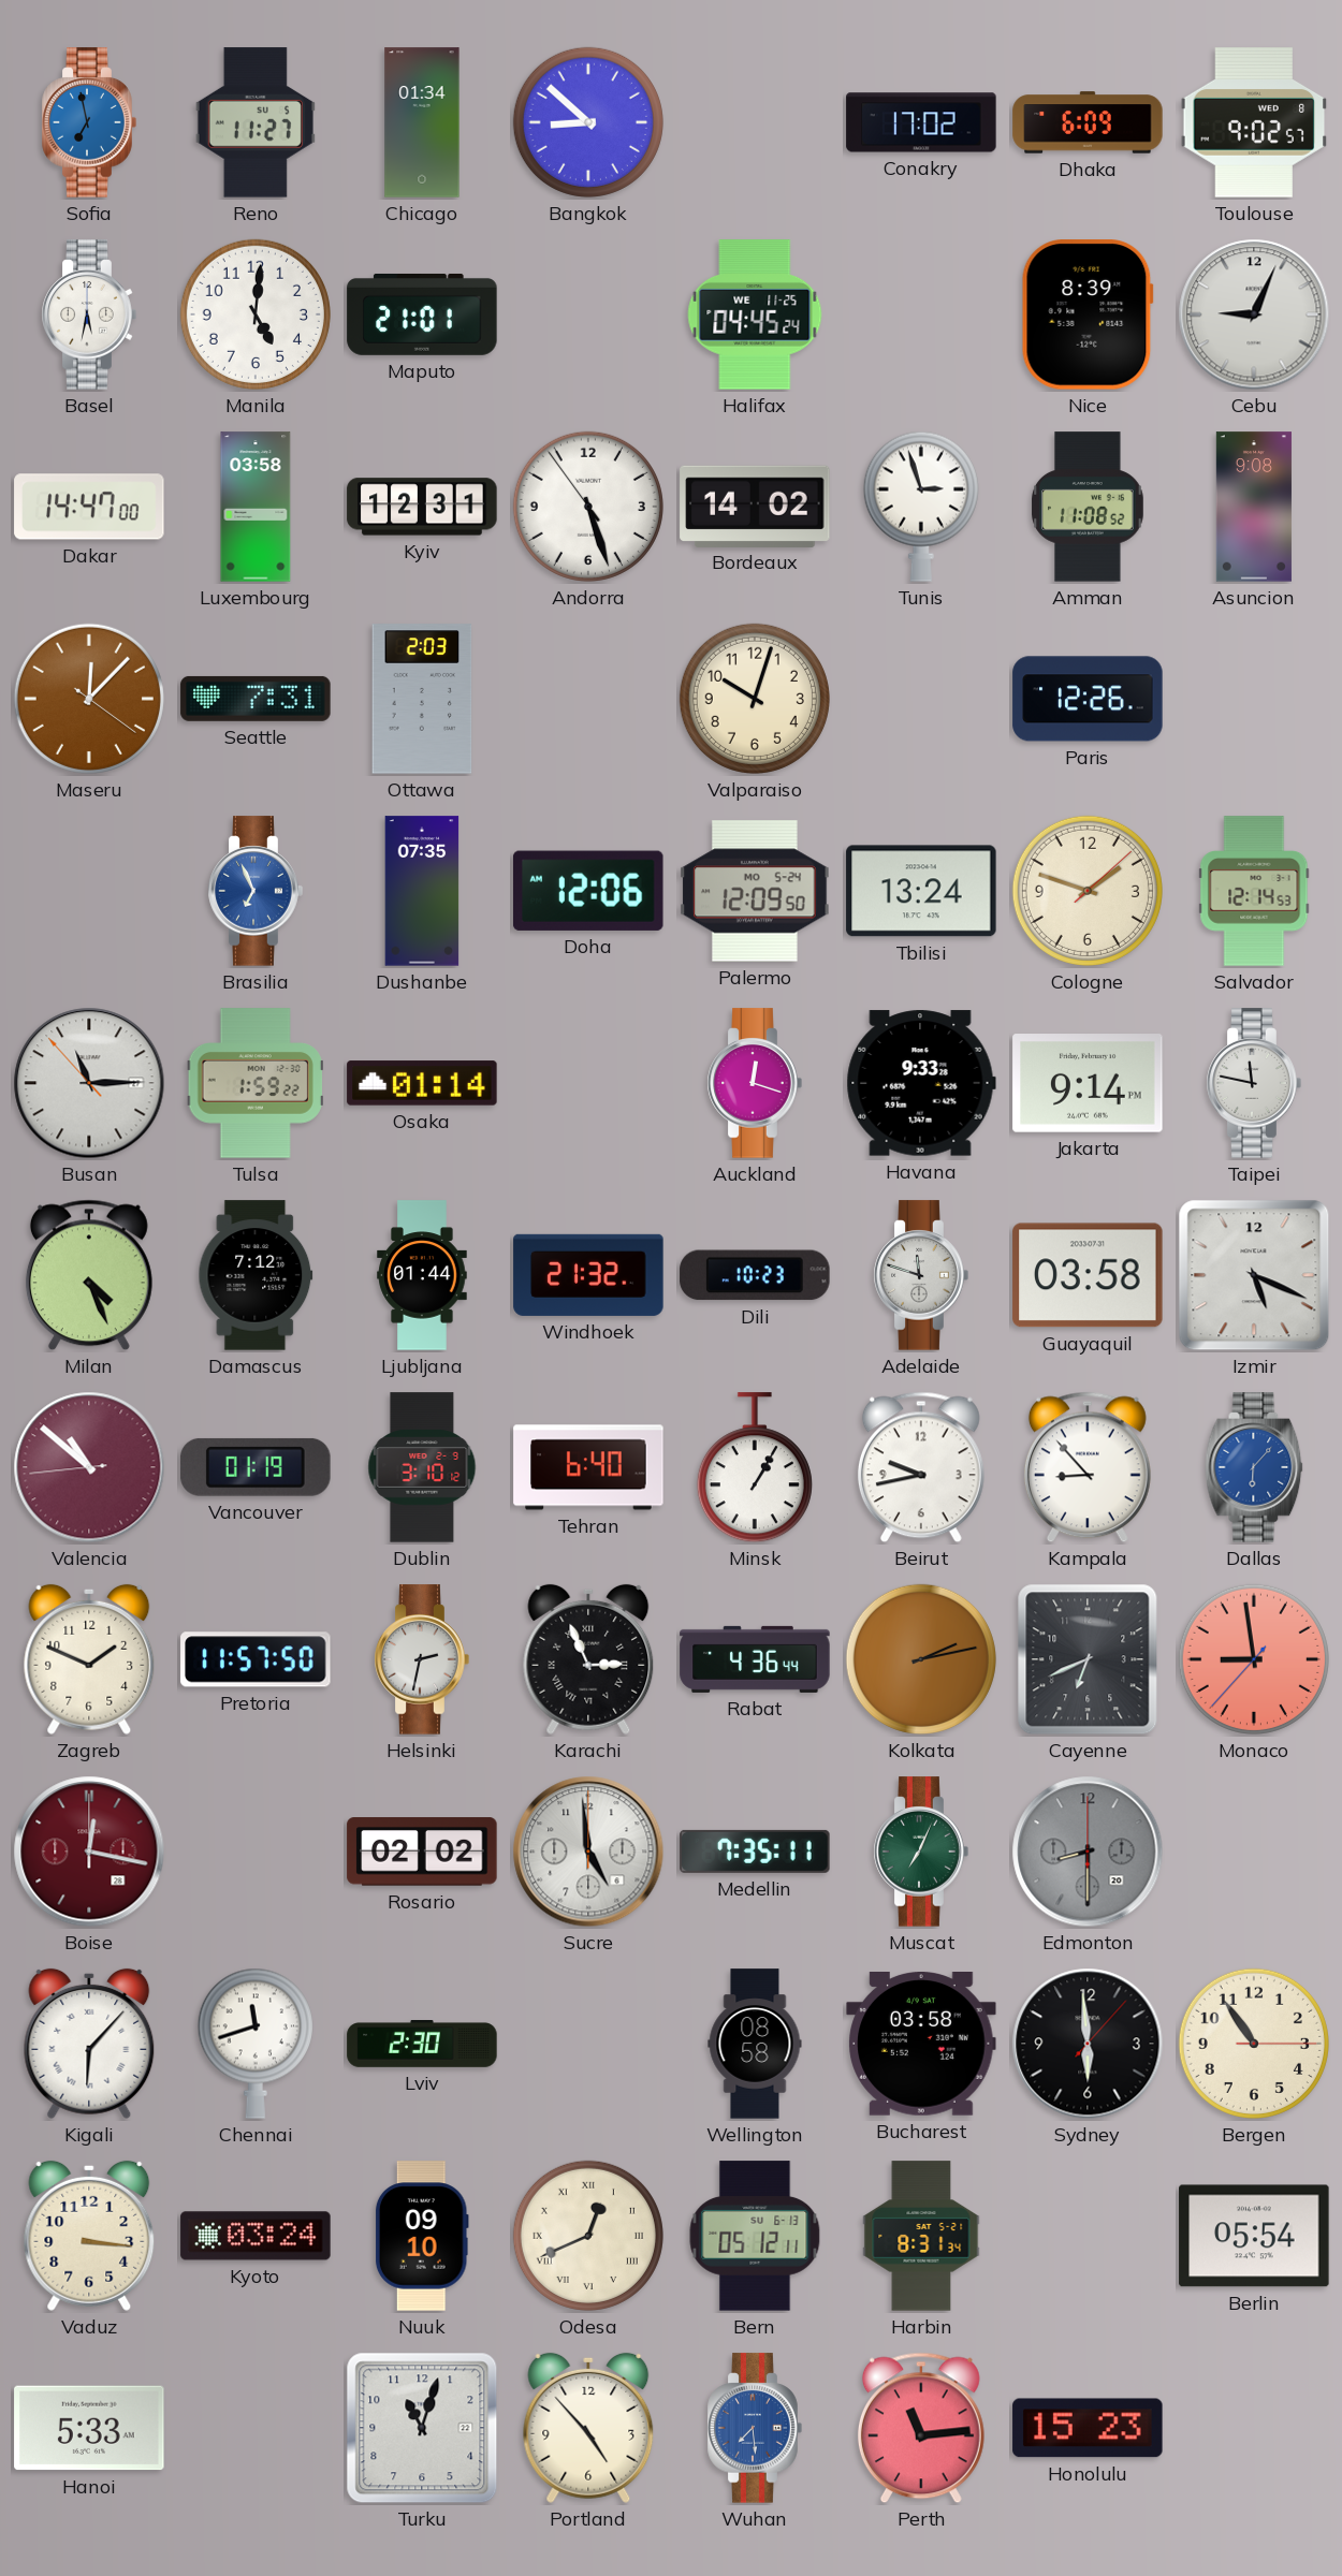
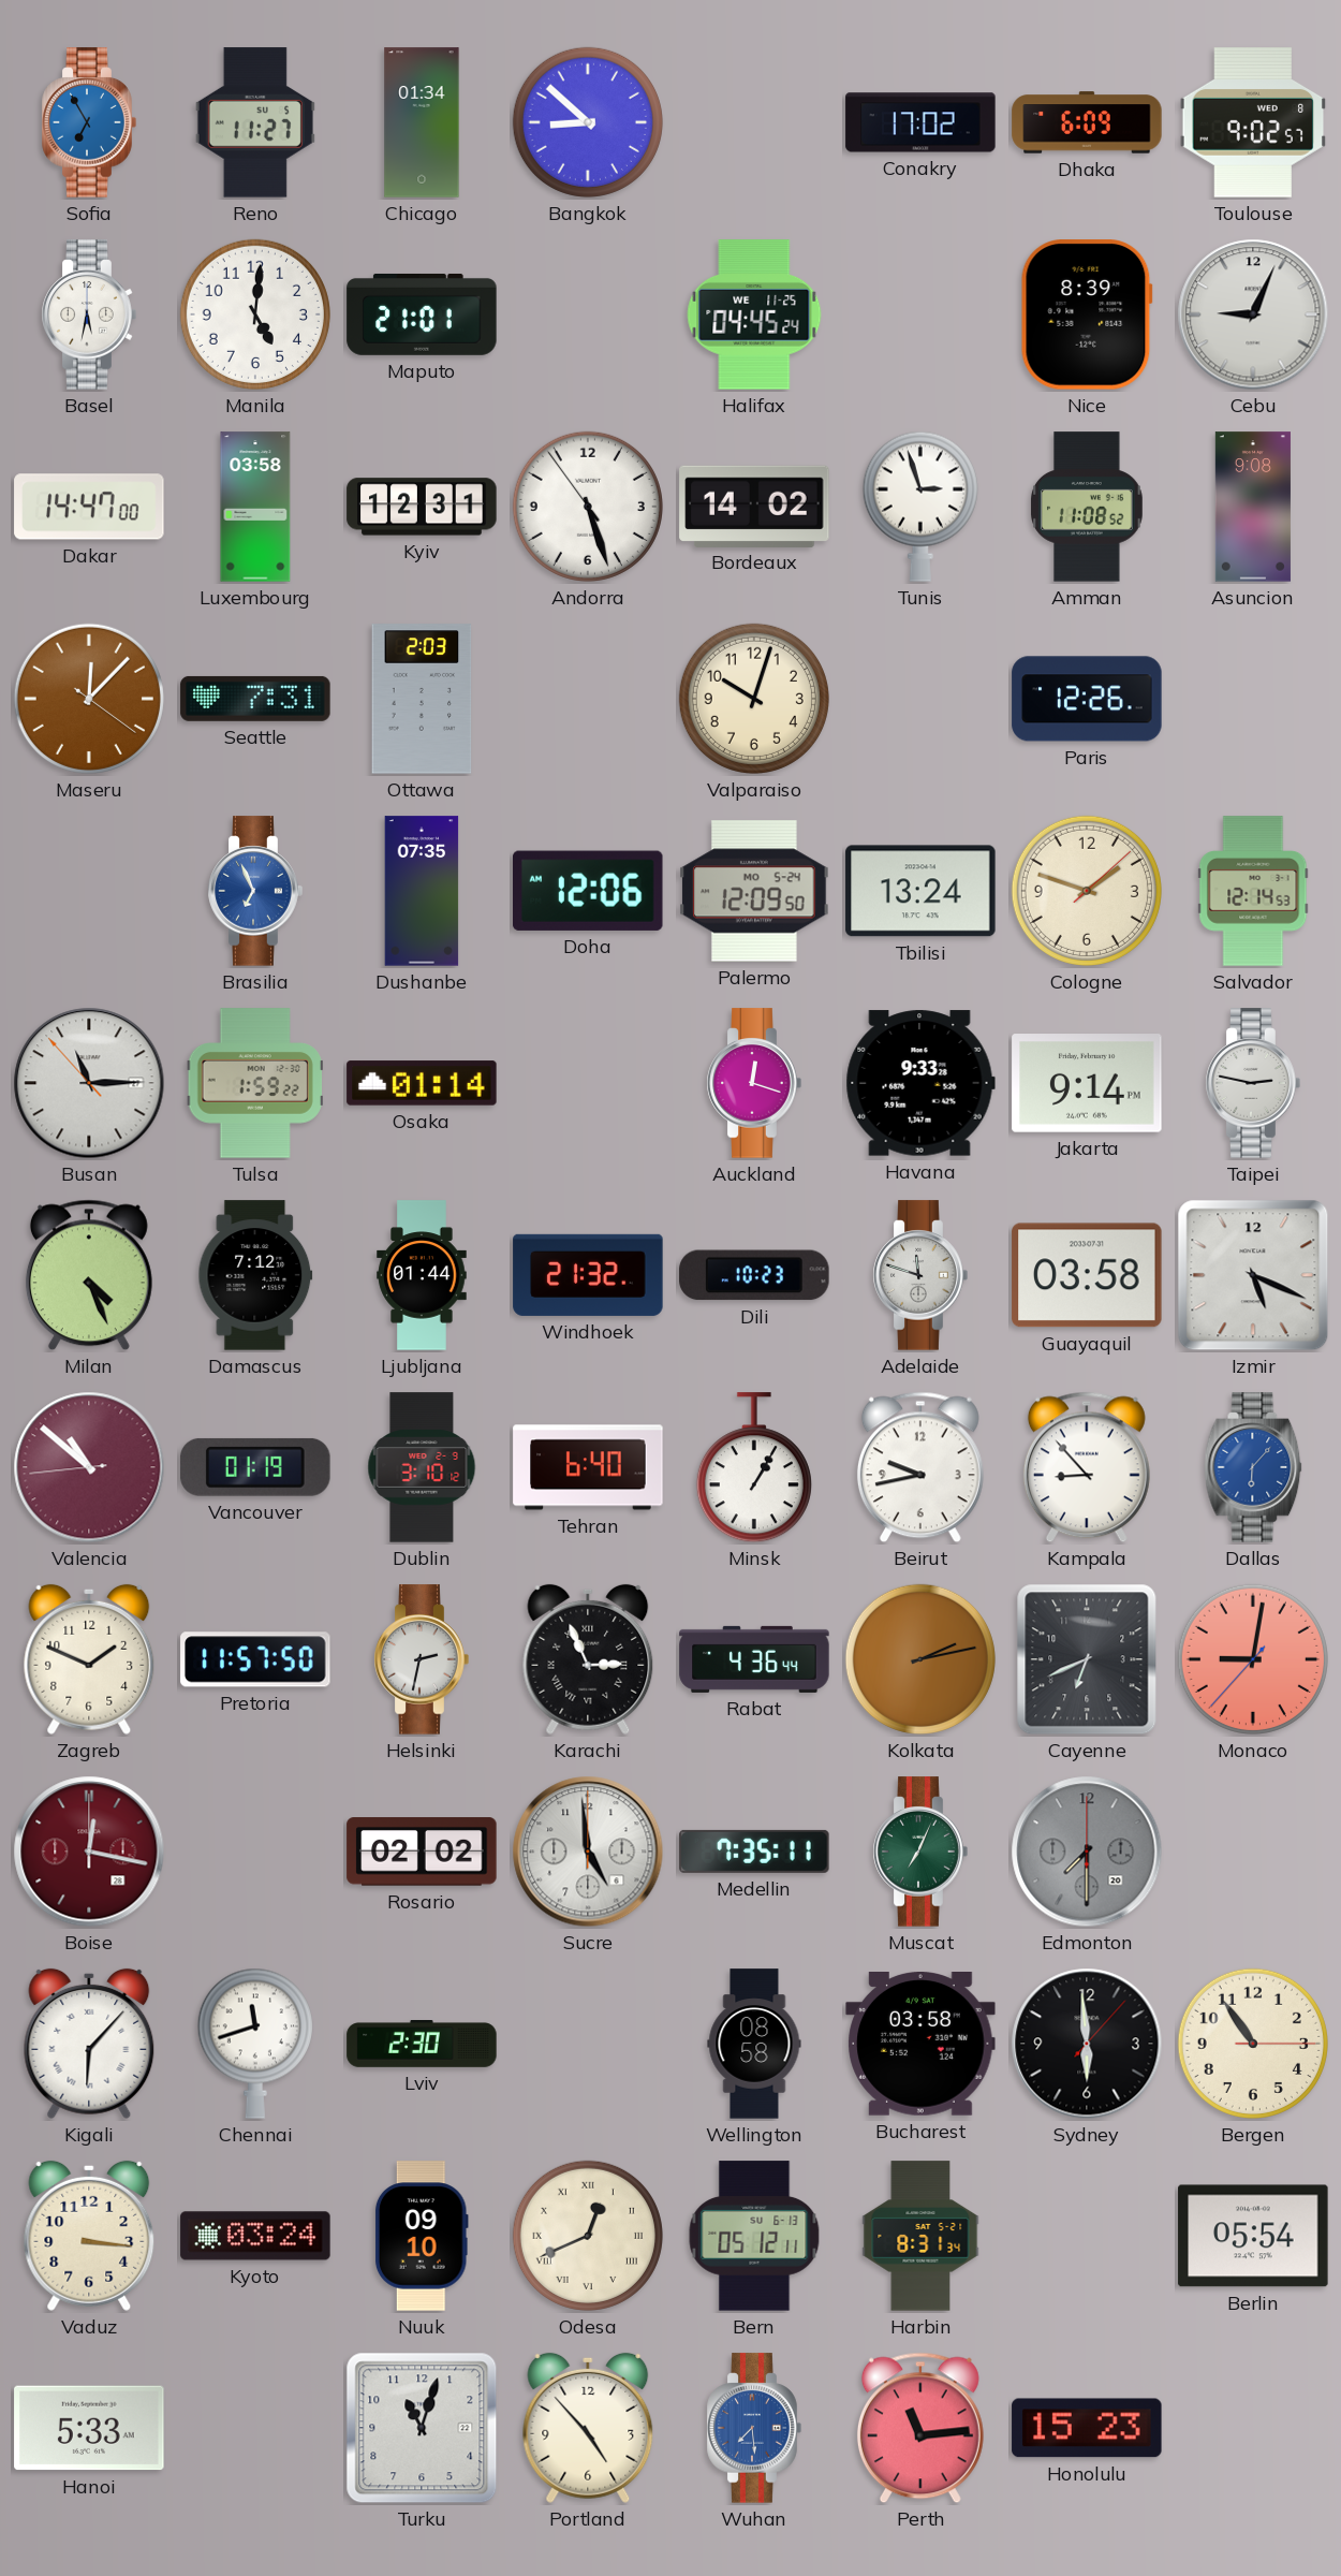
Sofia: 6:58 -> 6:55
Taipei: 11:47 -> 2:47
Monaco: 8:58 -> 9:01
Edmonton: 8:30 -> 7:30
